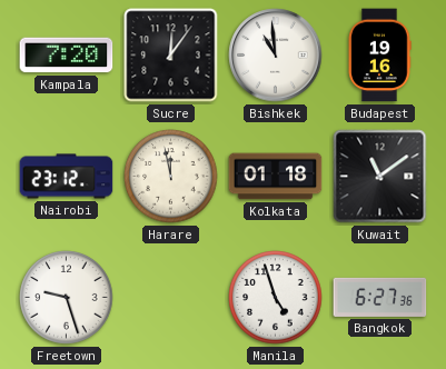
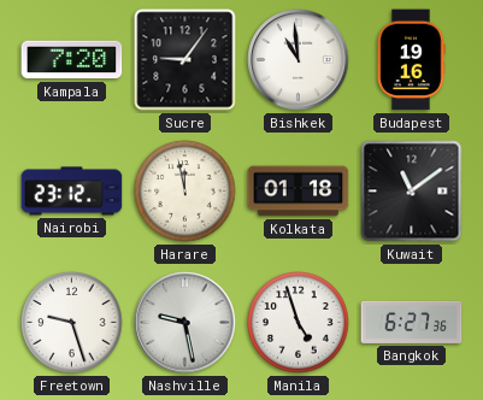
Sucre: 12:06 -> 9:06
Nashville: none -> 9:28
